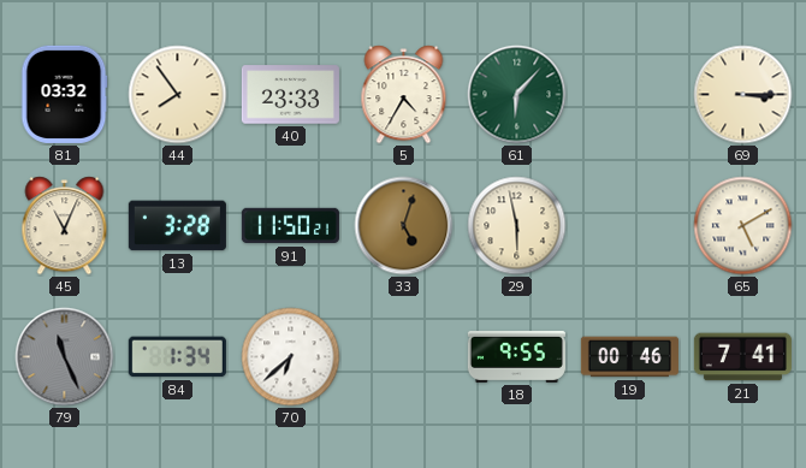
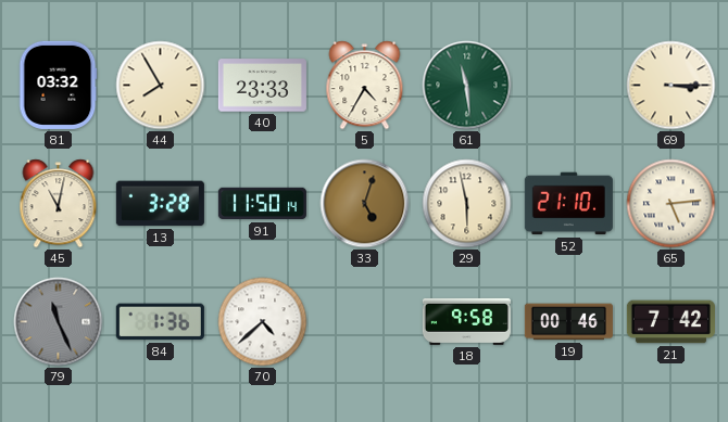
44: 7:54 -> 7:55
61: 6:07 -> 11:29
45: 11:04 -> 11:02
91: 11:50:21 -> 11:50:14
52: none -> 21:10
65: 5:10 -> 5:14
84: 1:34 -> 1:36
70: 6:38 -> 4:38
18: 9:55 -> 9:58
21: 7:41 -> 7:42
